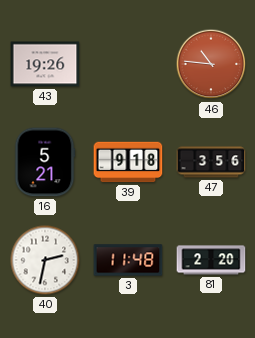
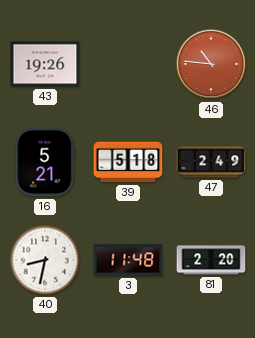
39: 9:18 -> 5:18
47: 3:56 -> 2:49
40: 2:32 -> 8:32
